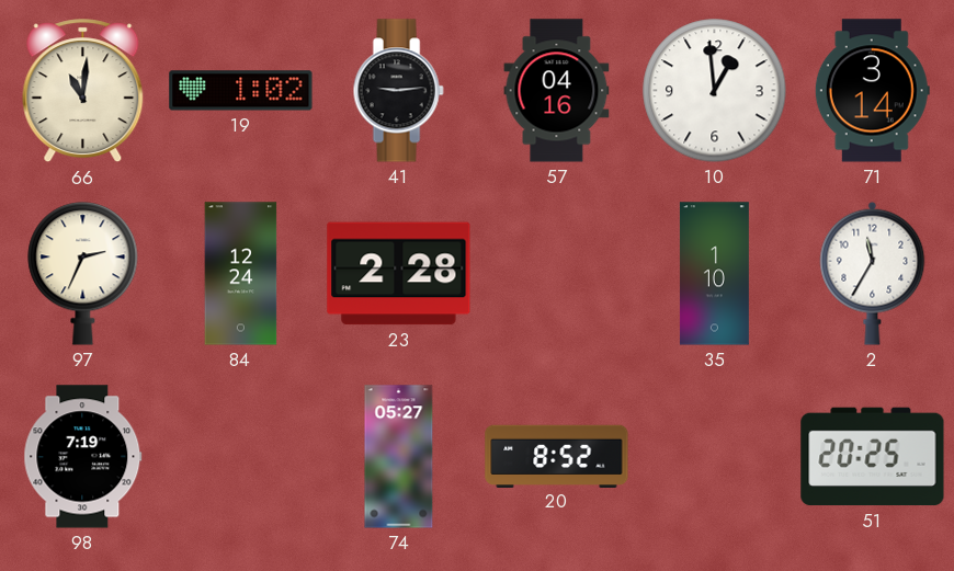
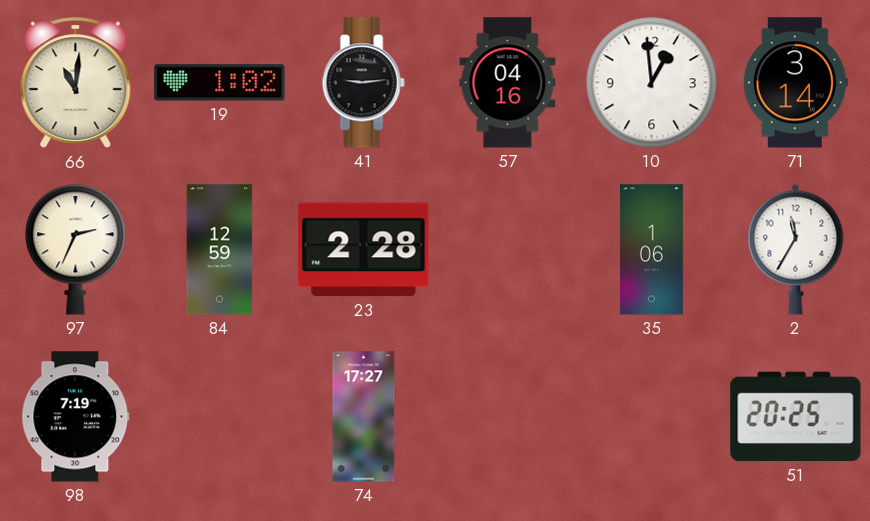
84: 12:24 -> 12:59
35: 1:10 -> 1:06
74: 05:27 -> 17:27
20: 8:52 -> none
